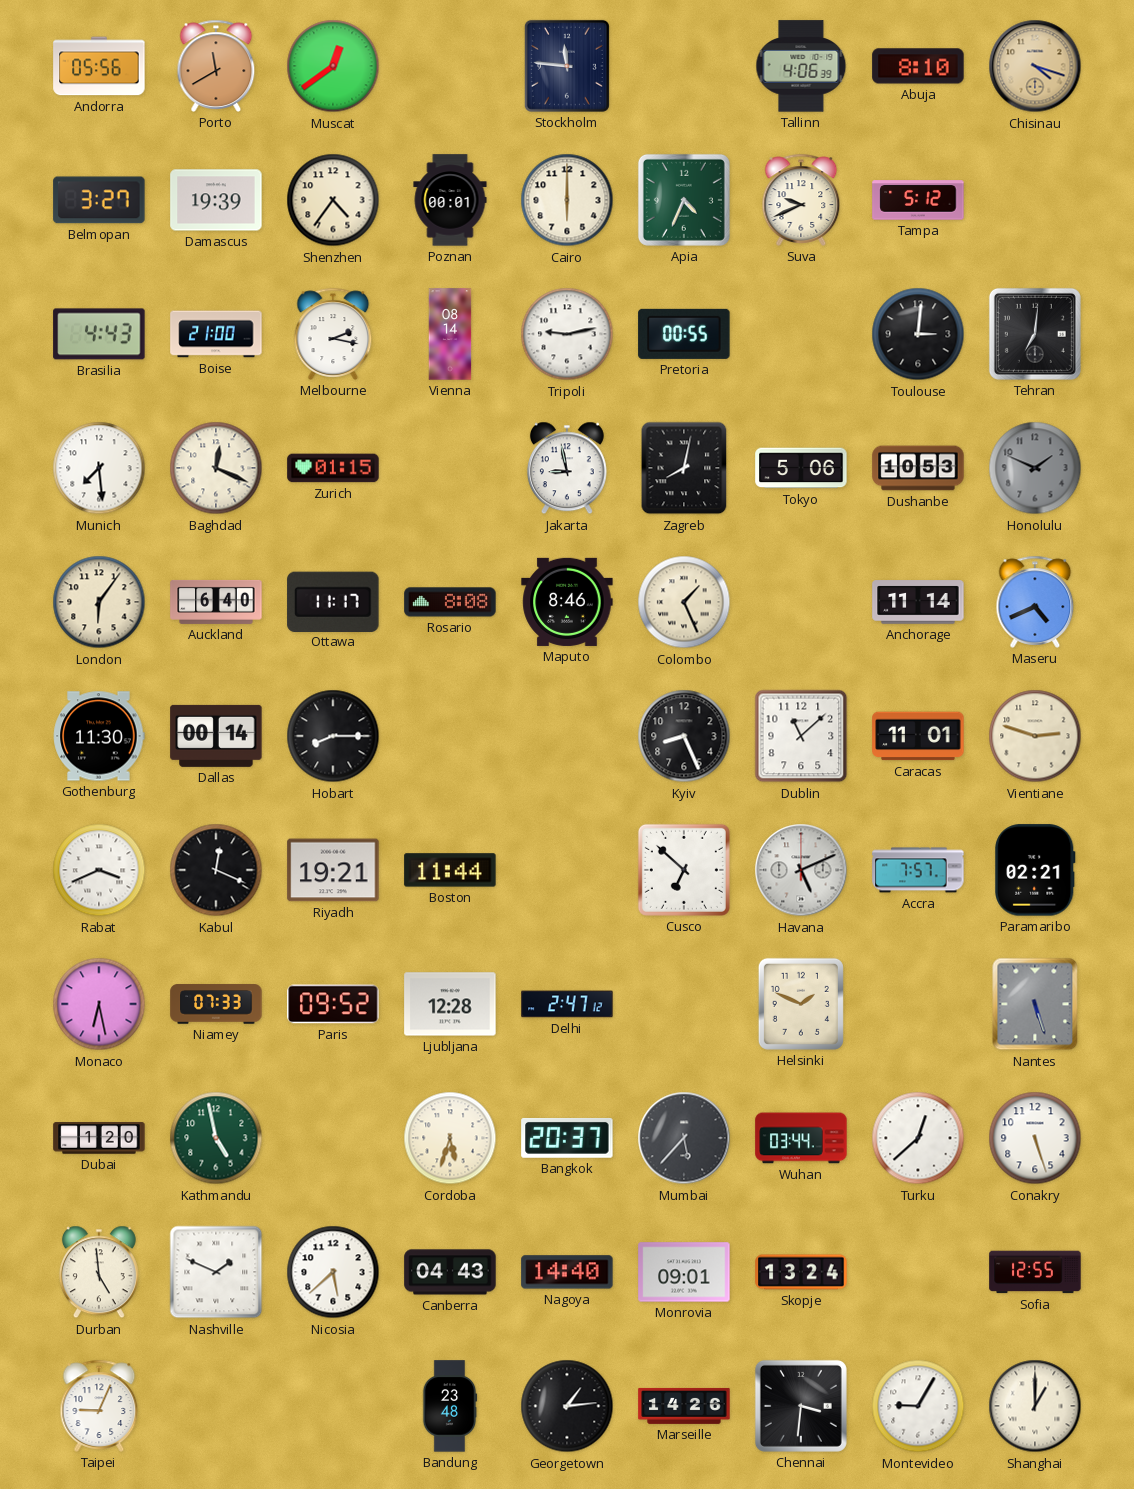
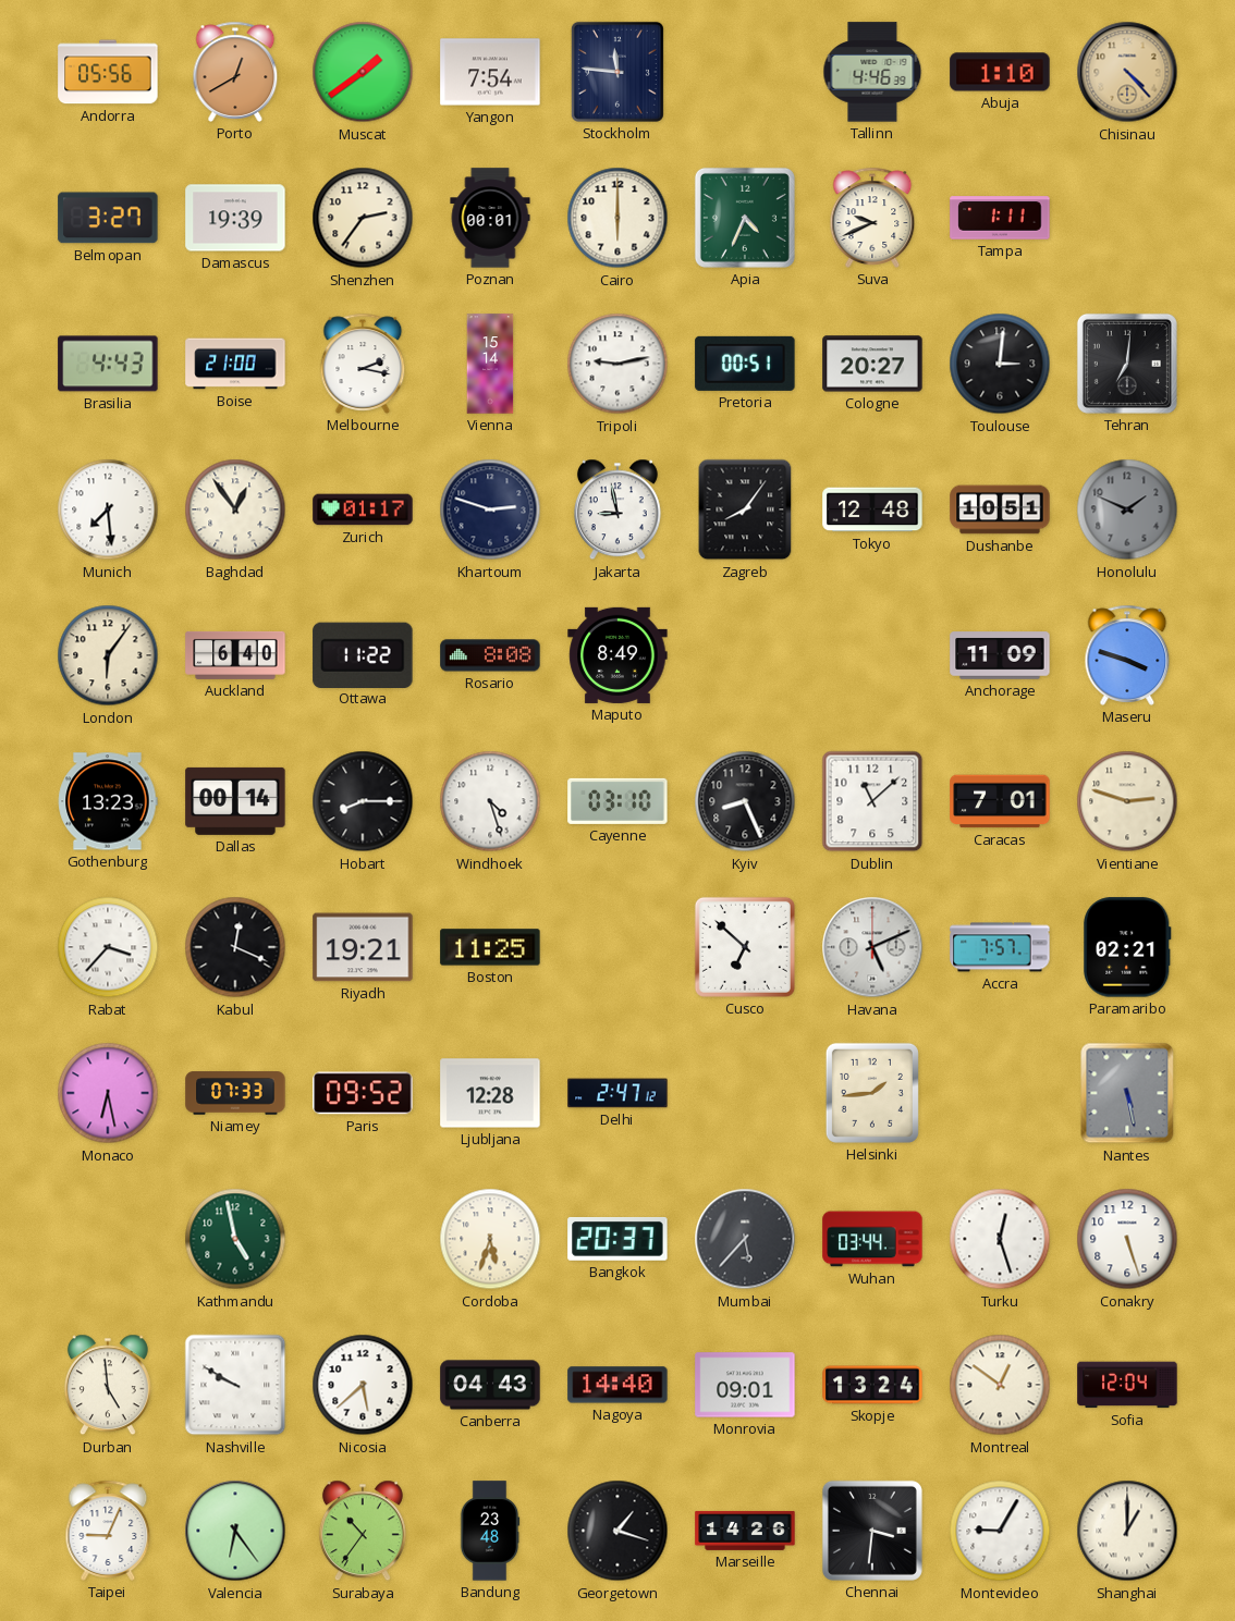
Porto: 11:40 -> 12:40
Muscat: 12:39 -> 1:39
Yangon: none -> 7:54
Tallinn: 4:06 -> 4:46
Abuja: 8:10 -> 1:10
Chisinau: 4:18 -> 4:23
Shenzhen: 4:36 -> 2:36
Tampa: 5:12 -> 1:11
Vienna: 08:14 -> 15:14
Pretoria: 00:55 -> 00:51
Cologne: none -> 20:27
Baghdad: 12:19 -> 12:54
Zurich: 01:15 -> 01:17
Khartoum: none -> 2:48
Zagreb: 8:02 -> 8:06
Tokyo: 5:06 -> 12:48
Dushanbe: 10:53 -> 10:51
Ottawa: 11:17 -> 11:22
Maputo: 8:46 -> 8:49
Colombo: 1:26 -> none
Anchorage: 11:14 -> 11:09
Maseru: 4:41 -> 3:48
Gothenburg: 11:30 -> 13:23
Windhoek: none -> 4:27
Cayenne: none -> 03:10
Caracas: 11:01 -> 7:01
Rabat: 3:41 -> 3:37
Boston: 11:44 -> 11:25
Helsinki: 1:49 -> 1:44
Nantes: 5:27 -> 5:28
Dubai: 1:20 -> none
Turku: 12:38 -> 12:27
Nashville: 1:49 -> 9:50
Montreal: none -> 12:51
Sofia: 12:55 -> 12:04
Valencia: none -> 6:24
Surabaya: none -> 10:36
Georgetown: 1:14 -> 1:18
